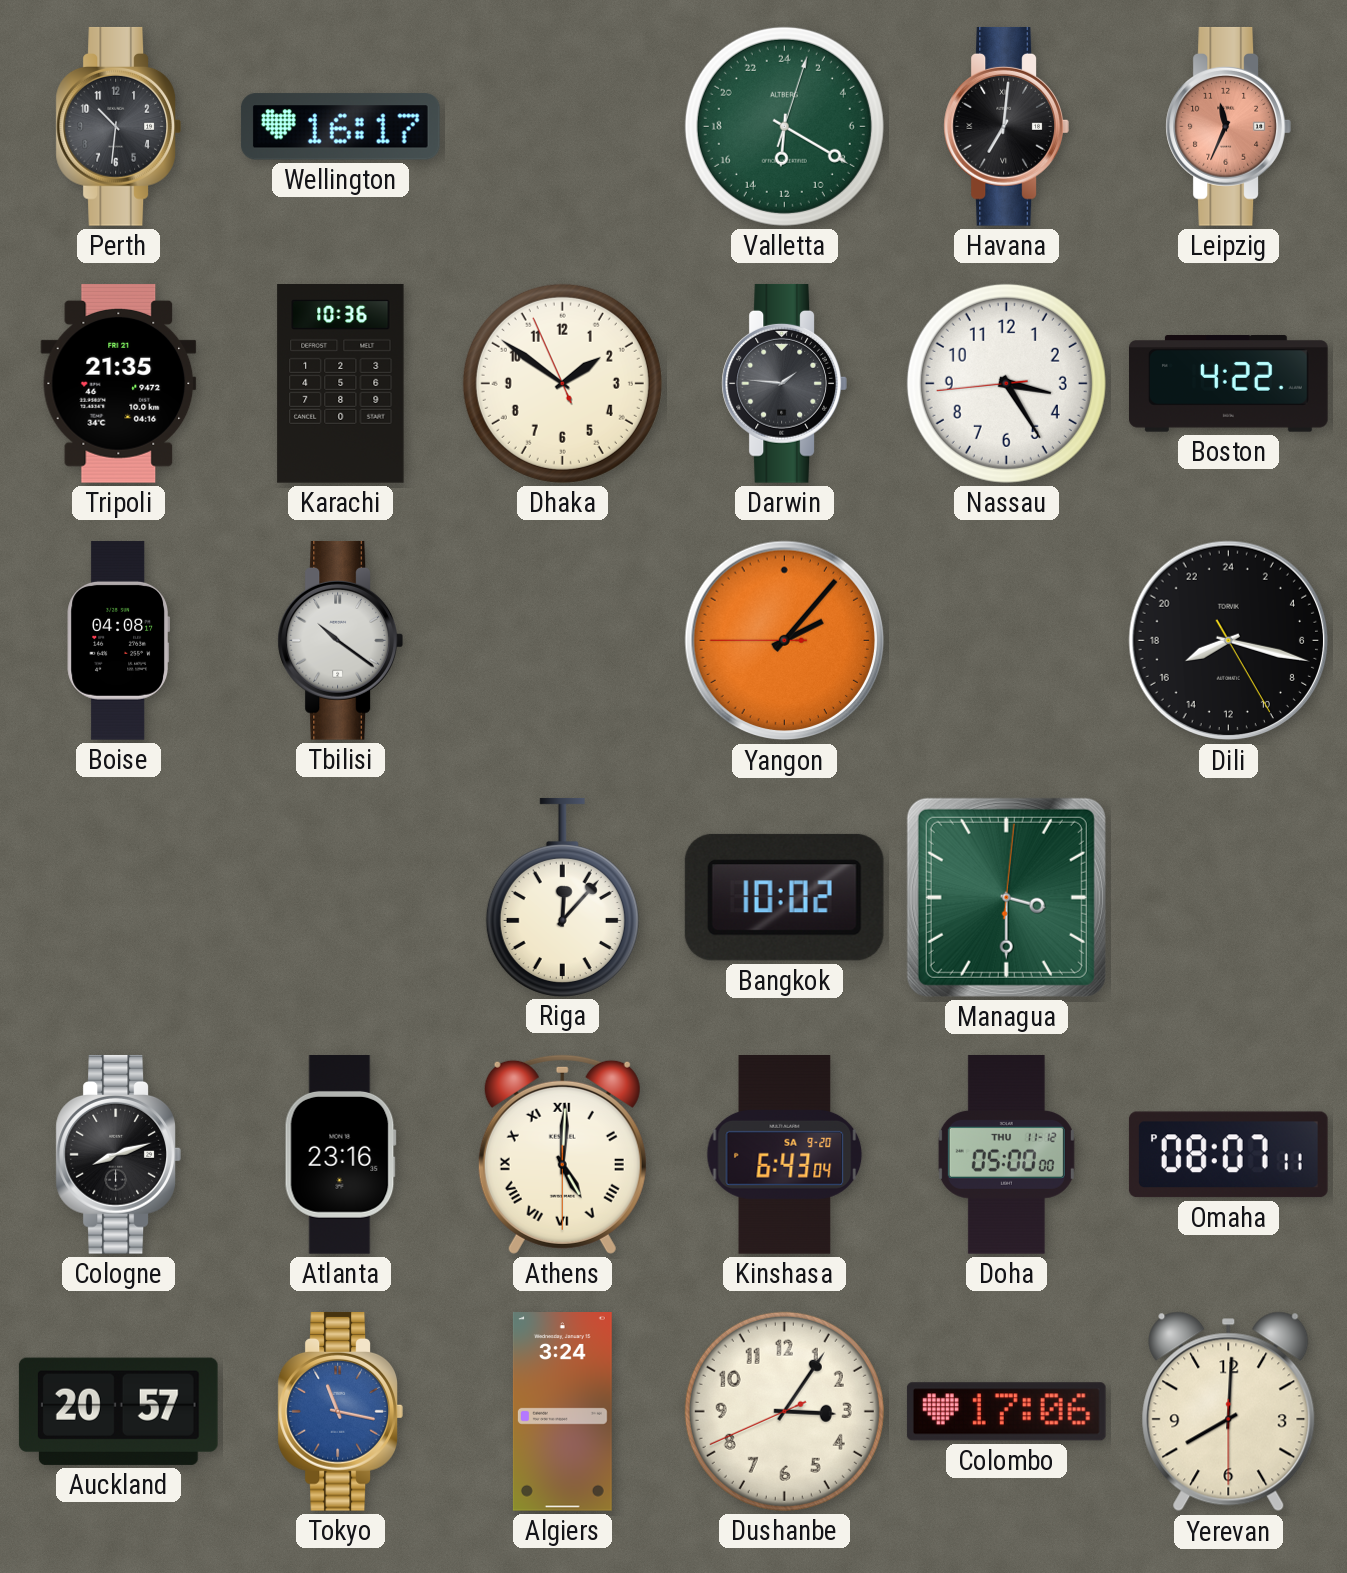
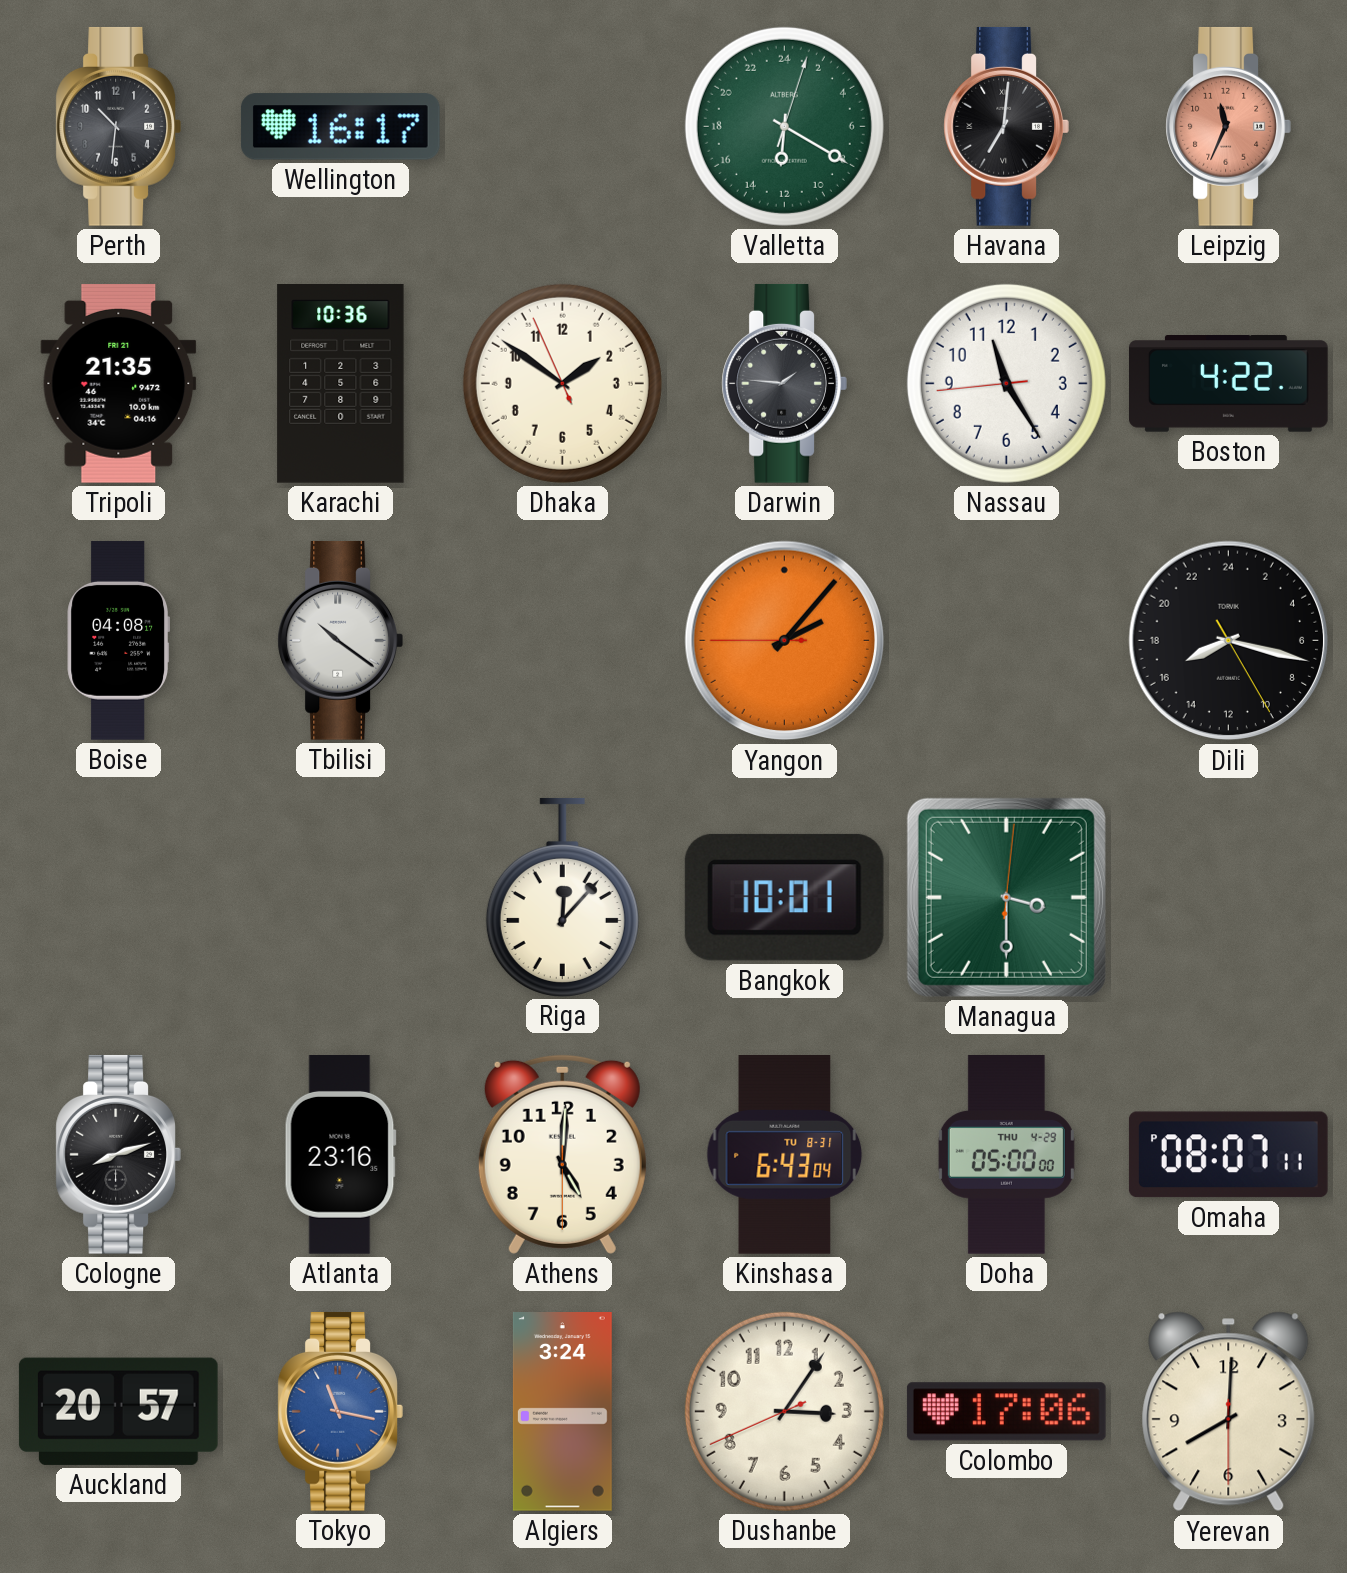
Nassau: 3:24 -> 11:24
Bangkok: 10:02 -> 10:01
Athens numerals: Roman -> Arabic
Kinshasa date: SA 9-20 -> TU 8-31
Doha date: THU 11-12 -> THU 4-29
